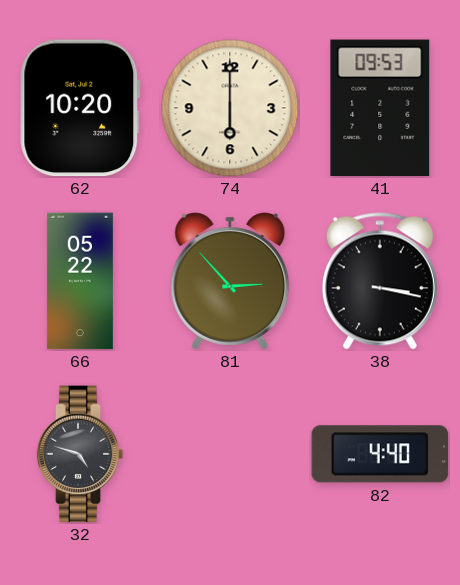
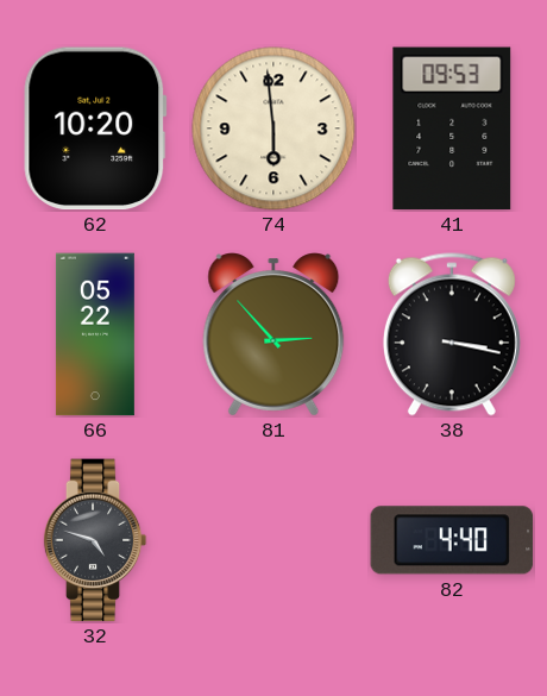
74: 6:00 -> 5:59
